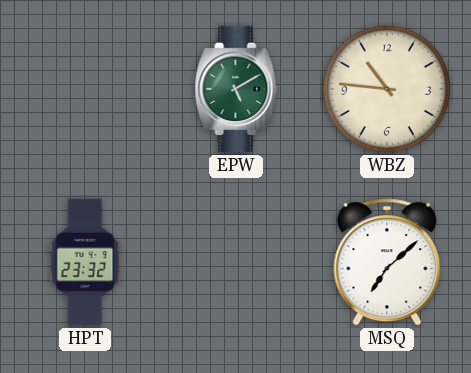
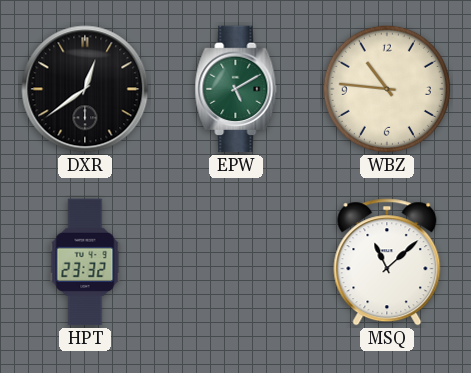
DXR: none -> 12:39
MSQ: 7:08 -> 11:08
